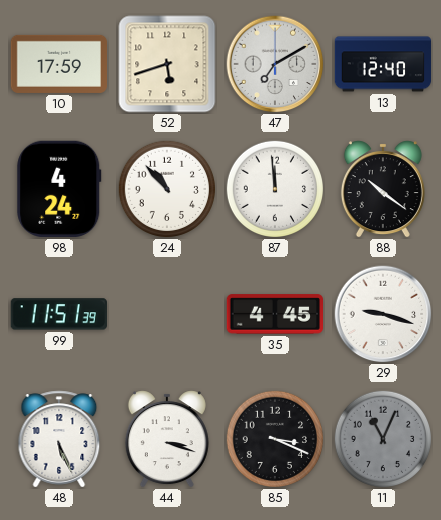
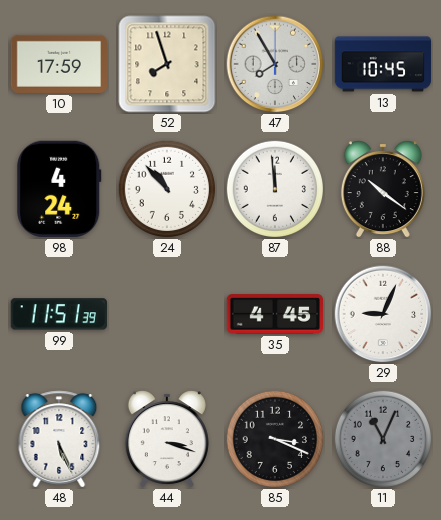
52: 5:42 -> 7:57
47: 7:10 -> 7:55
13: 12:40 -> 10:45
29: 9:18 -> 9:04
